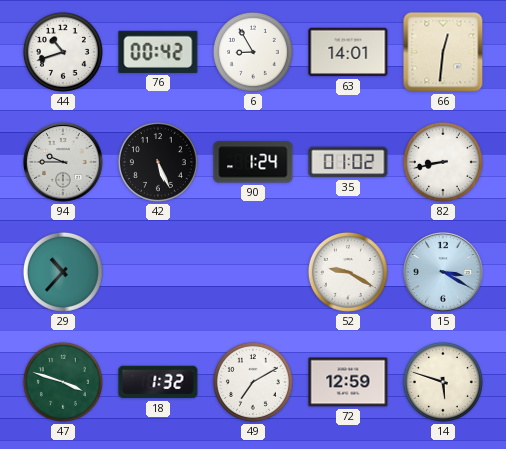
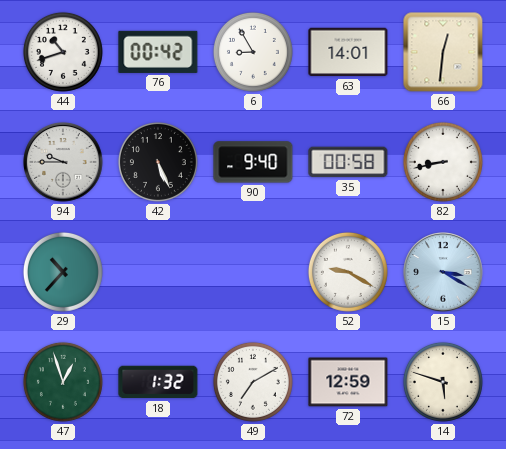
90: 1:24 -> 9:40
35: 01:02 -> 00:58
47: 3:48 -> 12:57
